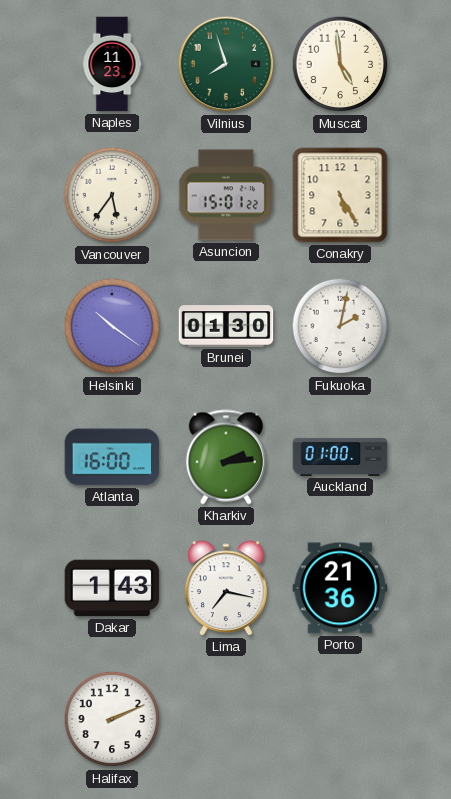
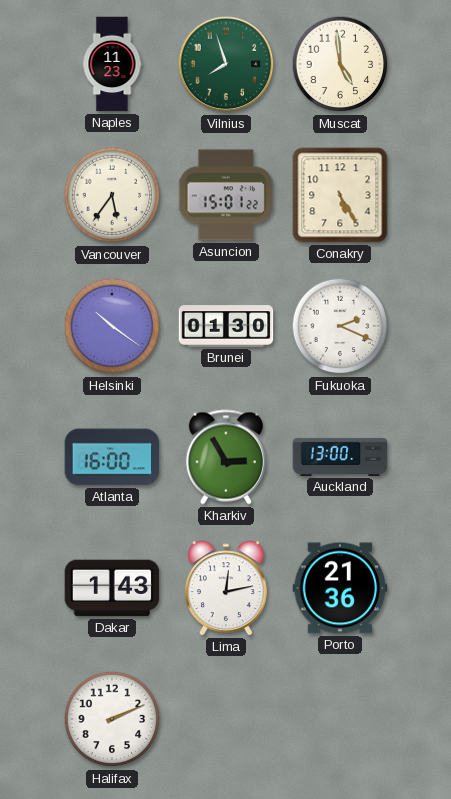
Fukuoka: 2:02 -> 2:19
Kharkiv: 2:14 -> 2:55
Auckland: 01:00 -> 13:00
Lima: 7:17 -> 12:13
